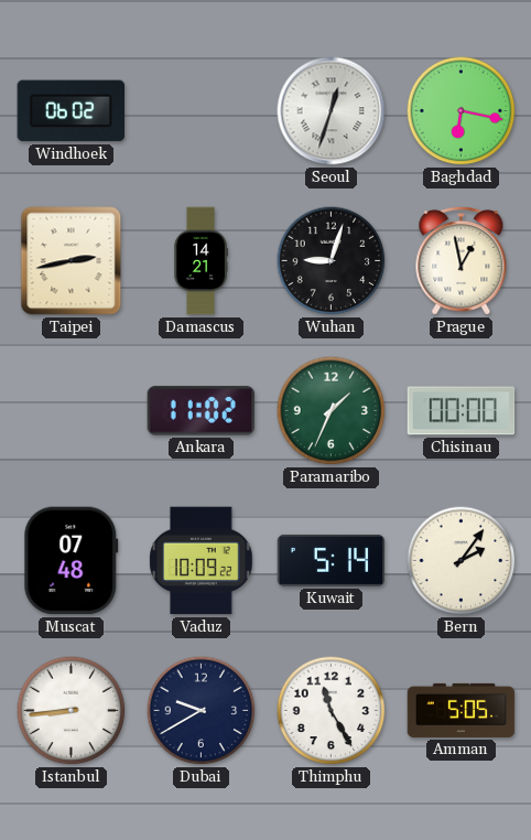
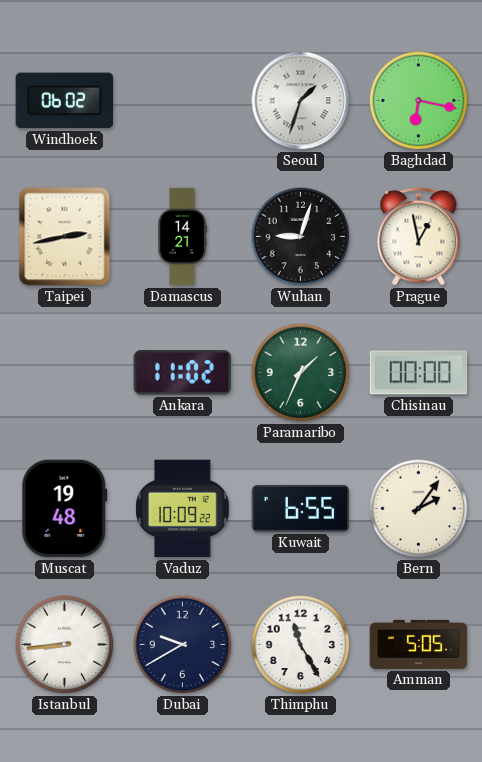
Seoul: 12:33 -> 1:33
Muscat: 07:48 -> 19:48
Kuwait: 5:14 -> 6:55
